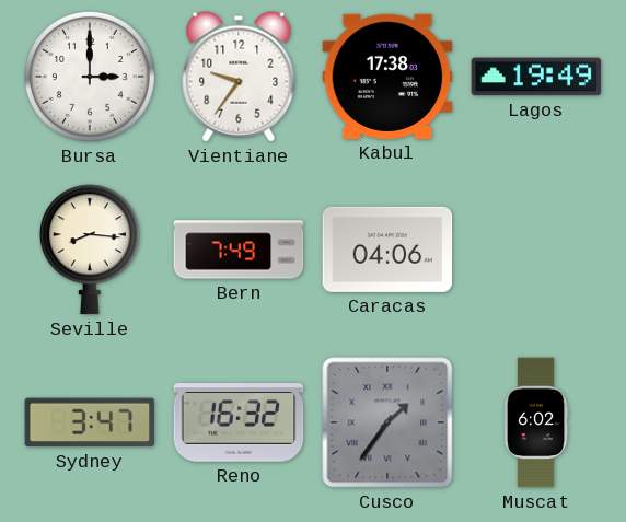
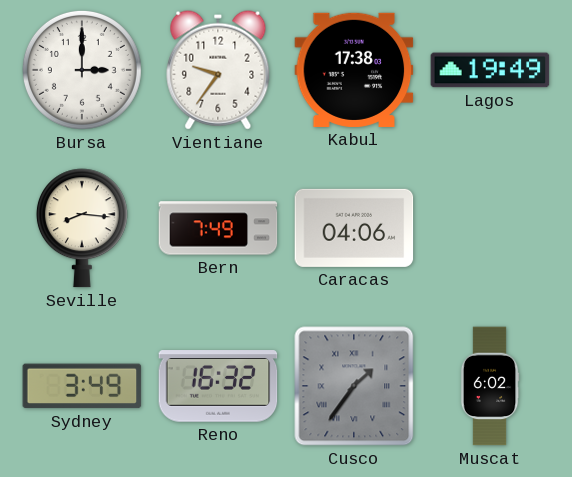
Sydney: 3:47 -> 3:49
